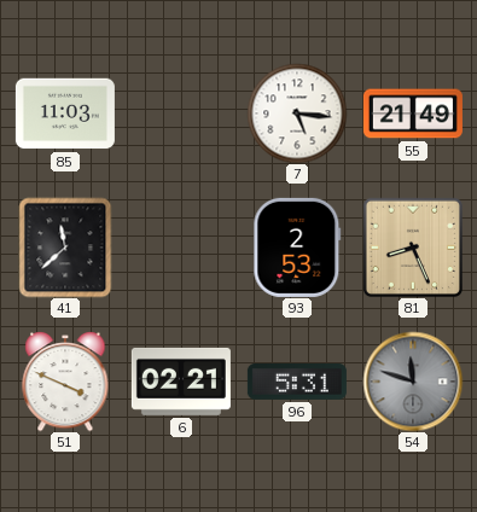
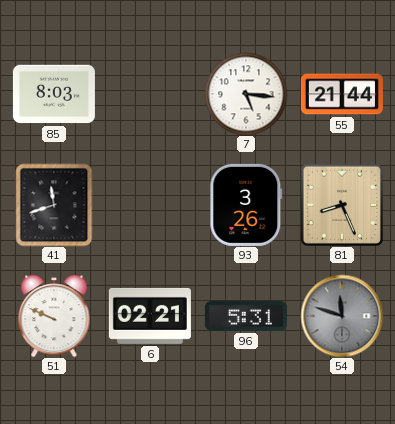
85: 11:03 -> 8:03
55: 21:49 -> 21:44
41: 11:38 -> 11:42
93: 2:53 -> 3:26
51: 3:49 -> 9:49
